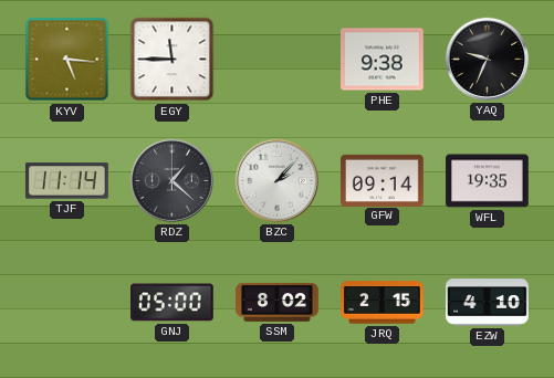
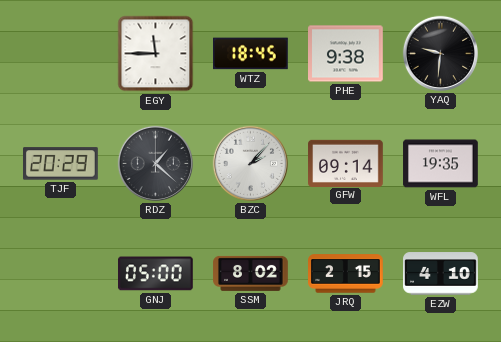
KYV: 5:16 -> none
WTZ: none -> 18:45
YAQ: 9:34 -> 9:31
TJF: 11:14 -> 20:29
